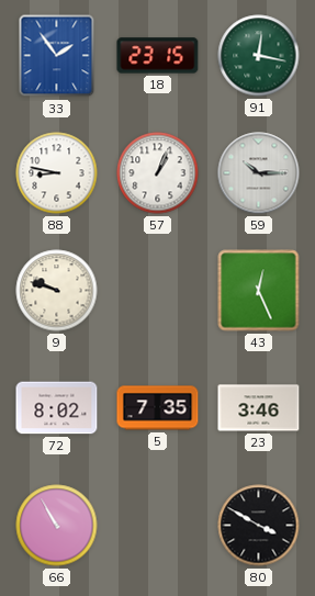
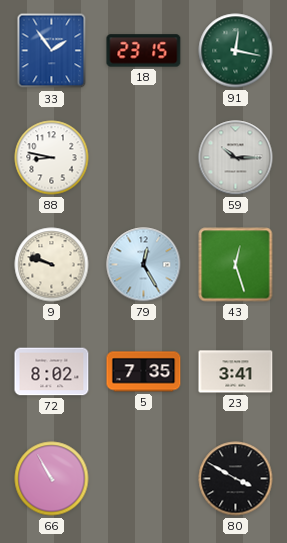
57: 1:04 -> none
79: none -> 12:25
43: 12:26 -> 12:27
23: 3:46 -> 3:41
